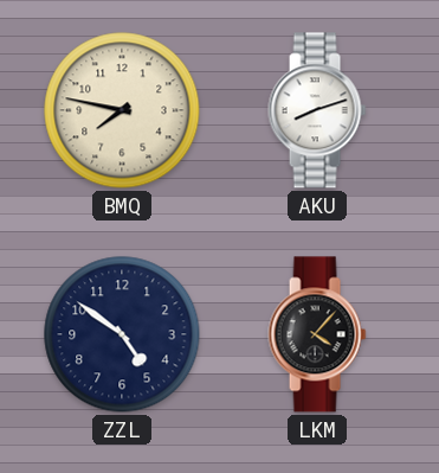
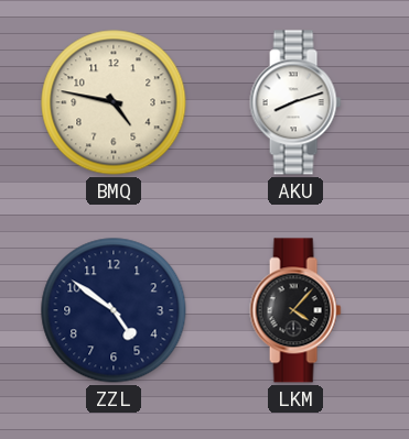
BMQ: 7:47 -> 4:47
